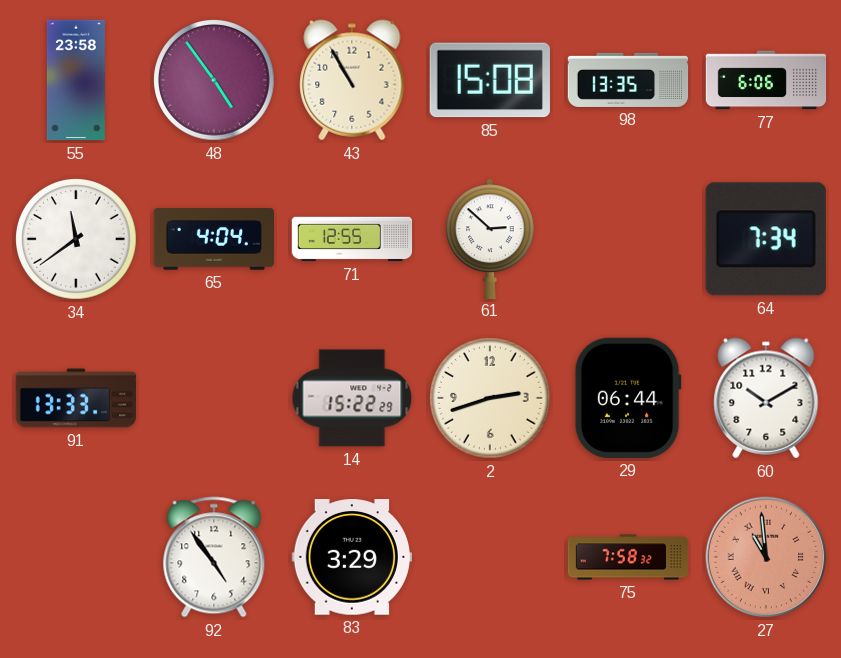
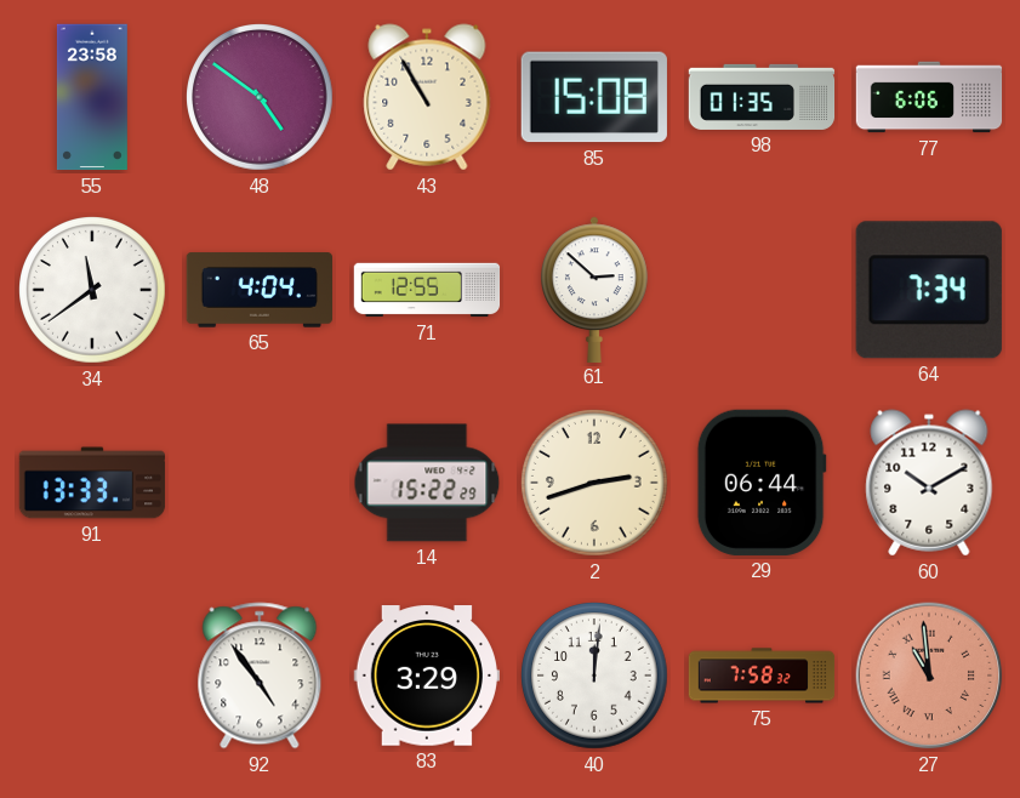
48: 4:54 -> 4:51
98: 13:35 -> 01:35
40: none -> 12:01
